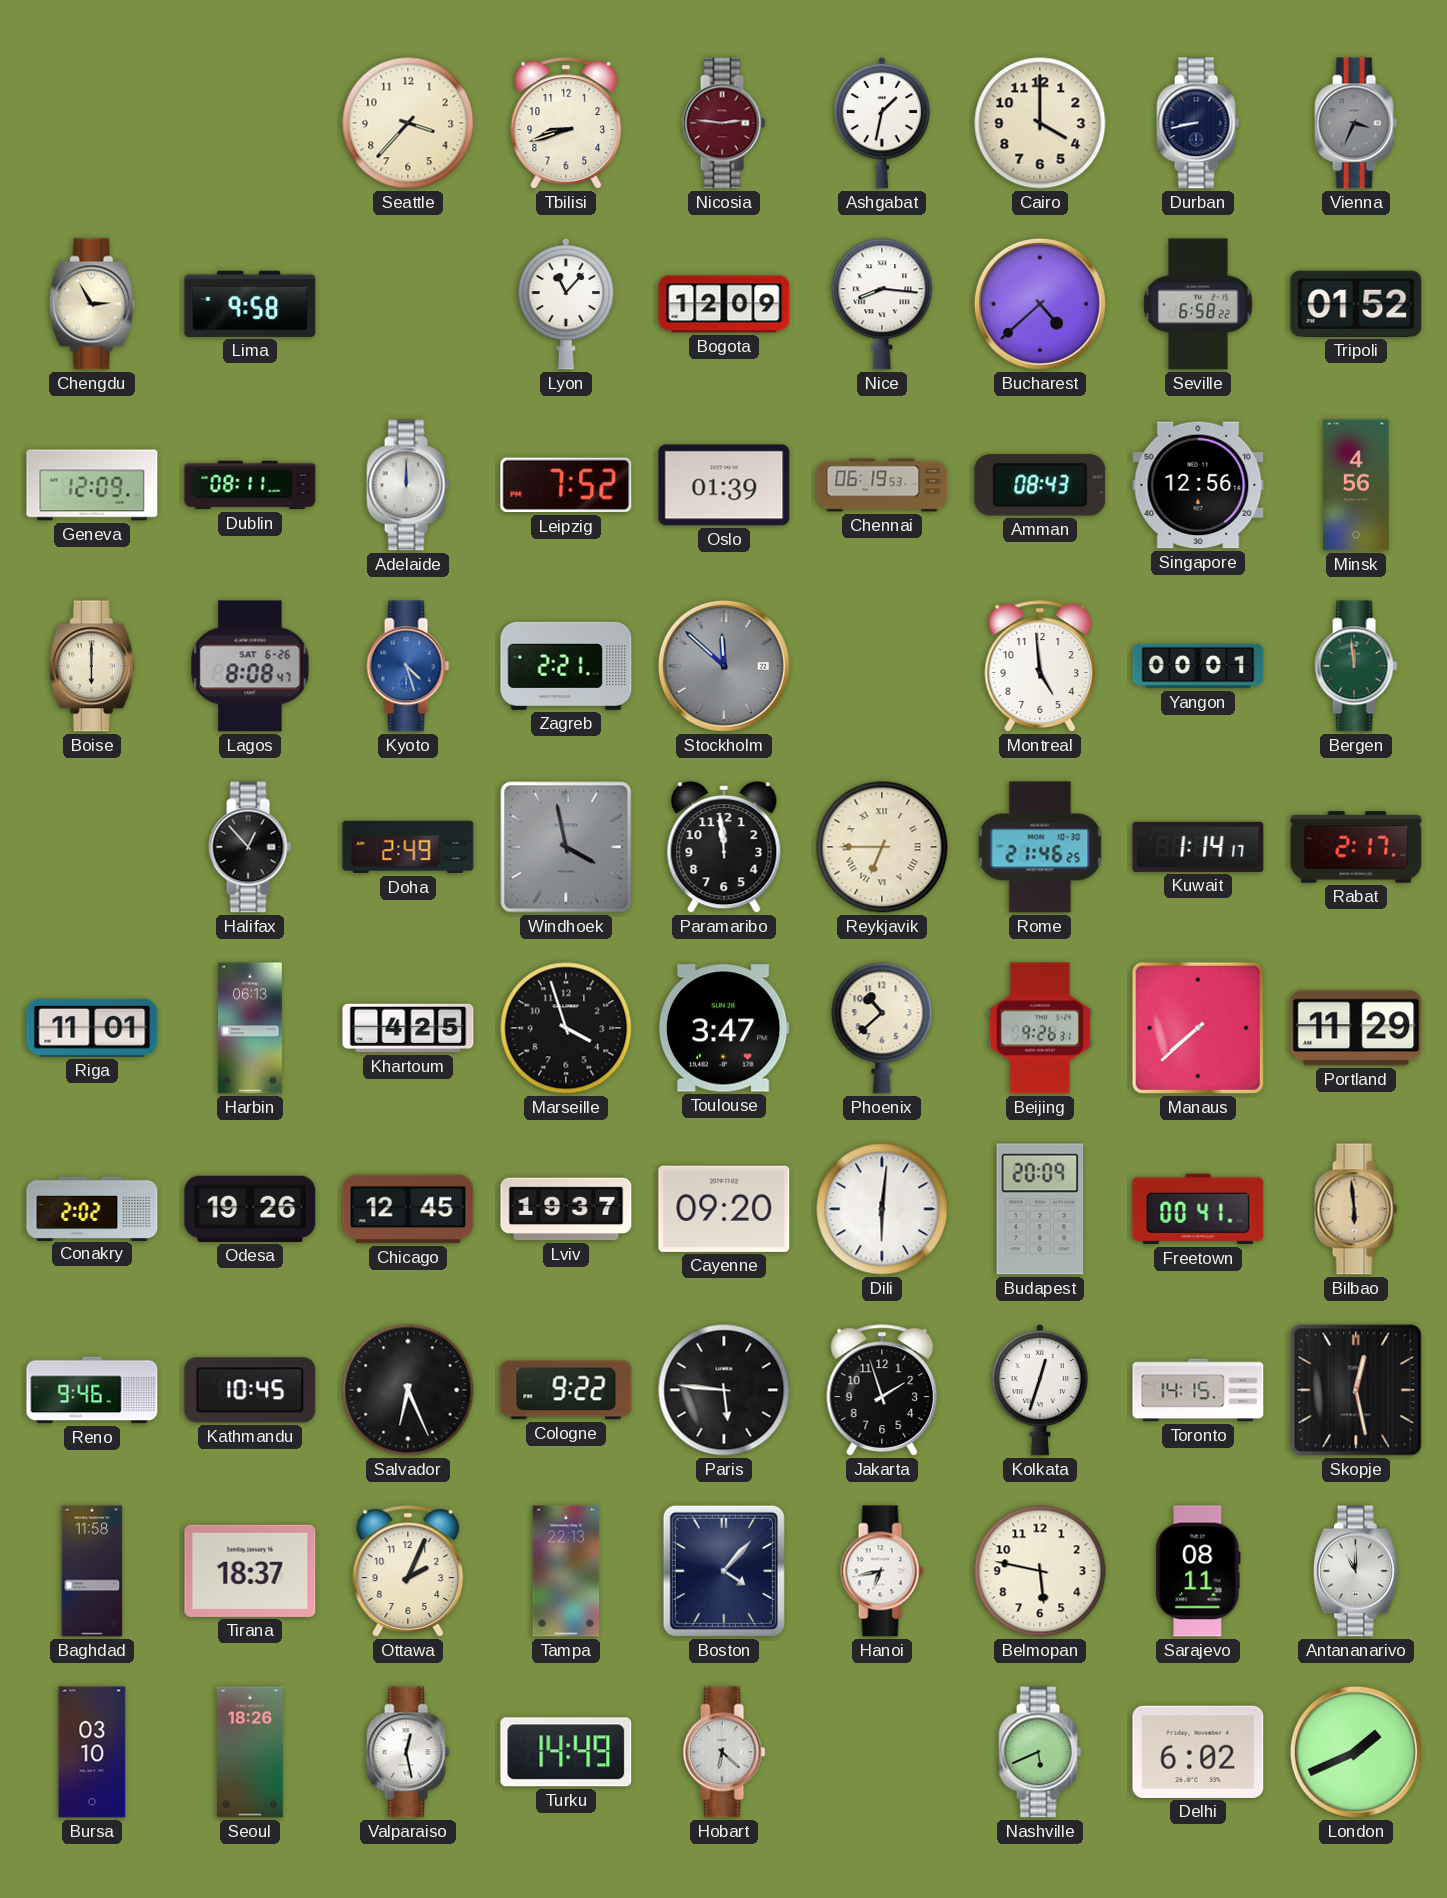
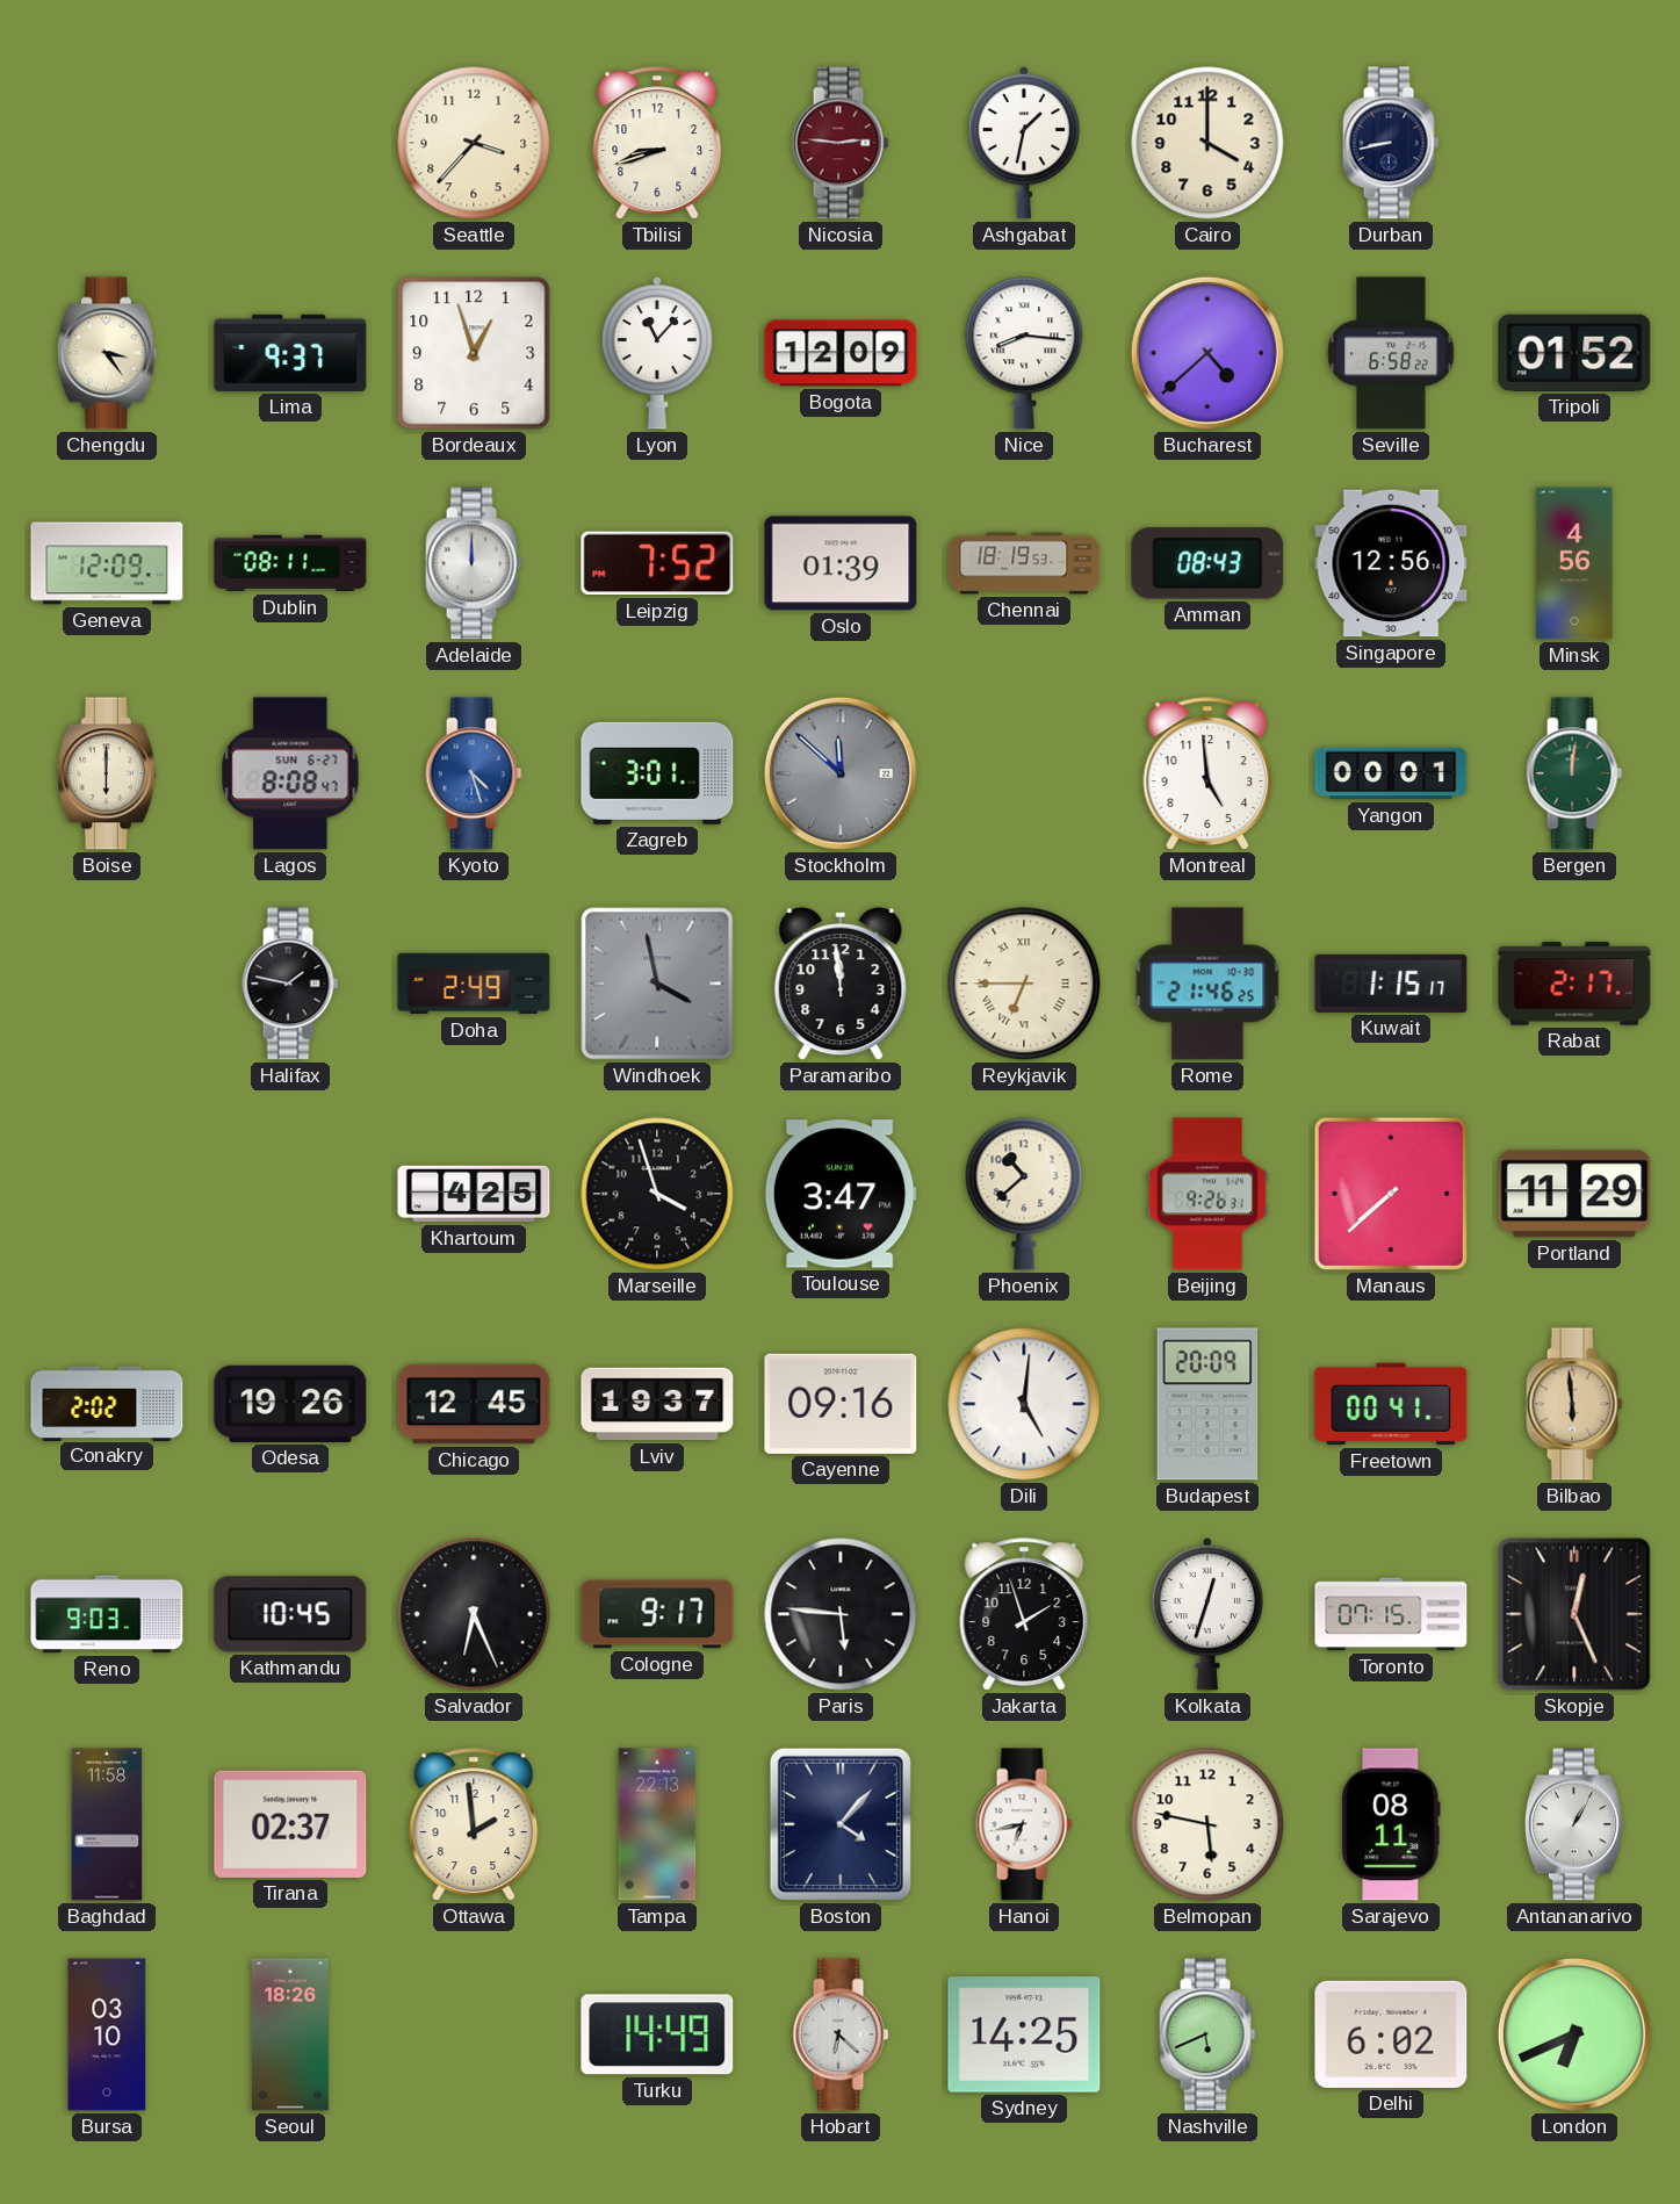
Vienna: 3:34 -> none
Chengdu: 2:55 -> 3:24
Lima: 9:58 -> 9:37
Bordeaux: none -> 12:57
Chennai: 06:19 -> 18:19
Lagos date: SAT 6-26 -> SUN 6-27
Zagreb: 2:21 -> 3:01
Bergen: 11:59 -> 12:01
Halifax: 12:53 -> 1:47
Kuwait: 1:14 -> 1:15
Riga: 11:01 -> none
Harbin: 06:13 -> none
Cayenne: 09:20 -> 09:16
Dili: 6:01 -> 5:01
Reno: 9:46 -> 9:03
Cologne: 9:22 -> 9:17
Toronto: 14:15 -> 07:15
Skopje: 12:28 -> 12:26
Tirana: 18:37 -> 02:37
Ottawa: 2:04 -> 1:59
Antananarivo: 11:00 -> 1:05
Valparaiso: 12:28 -> none
Sydney: none -> 14:25
London: 1:41 -> 6:41
